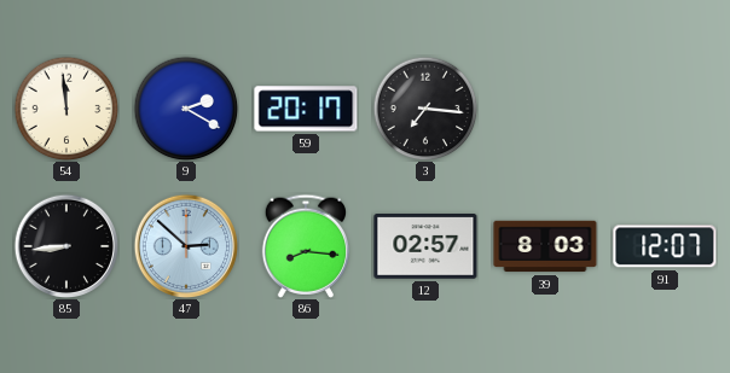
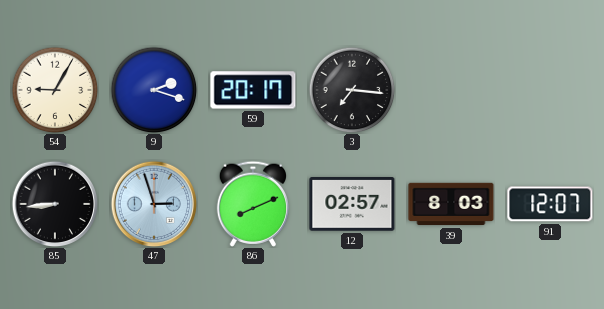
54: 11:59 -> 9:05
9: 2:20 -> 2:18
47: 2:52 -> 2:57
86: 8:16 -> 8:11
